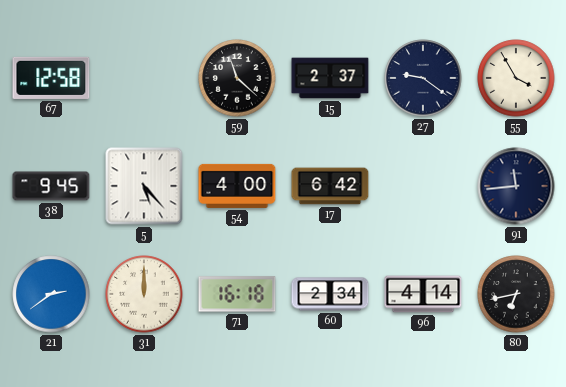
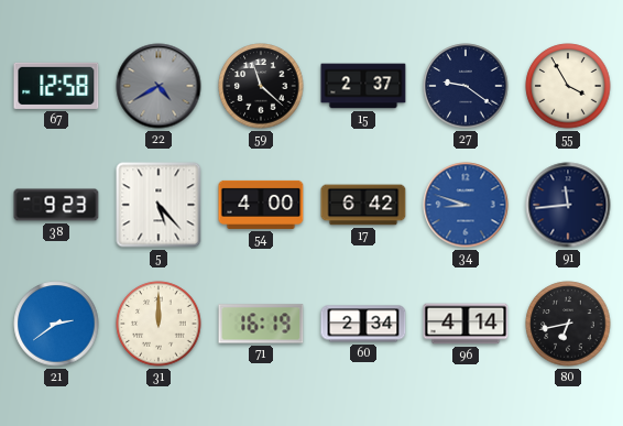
22: none -> 4:40
38: 9:45 -> 9:23
34: none -> 8:48
71: 16:18 -> 16:19
